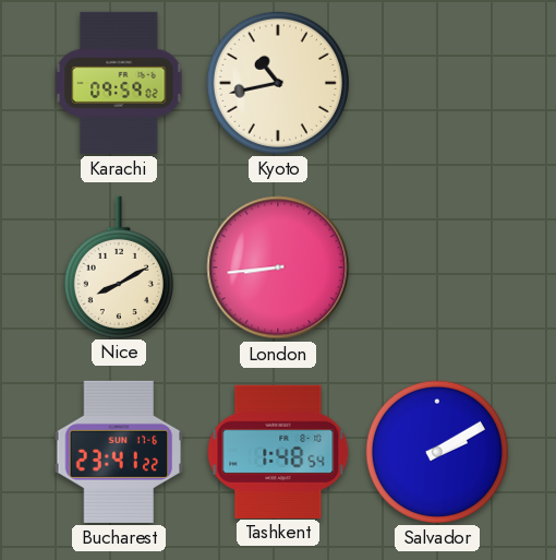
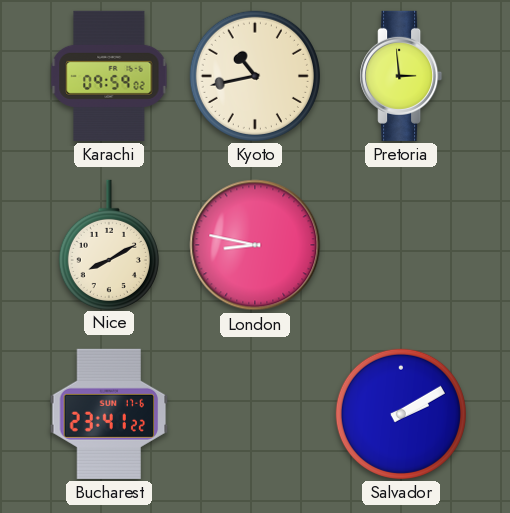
Pretoria: none -> 2:59
London: 8:44 -> 8:47
Tashkent: 1:48 -> none
